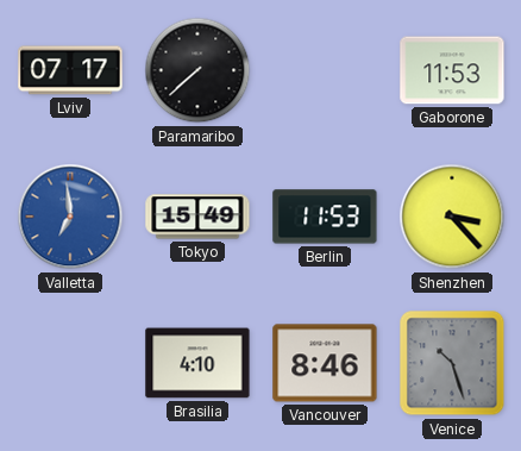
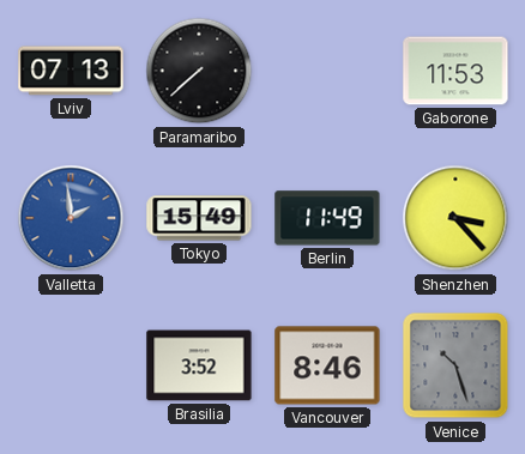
Lviv: 07:17 -> 07:13
Valletta: 6:59 -> 1:59
Berlin: 11:53 -> 11:49
Brasilia: 4:10 -> 3:52
